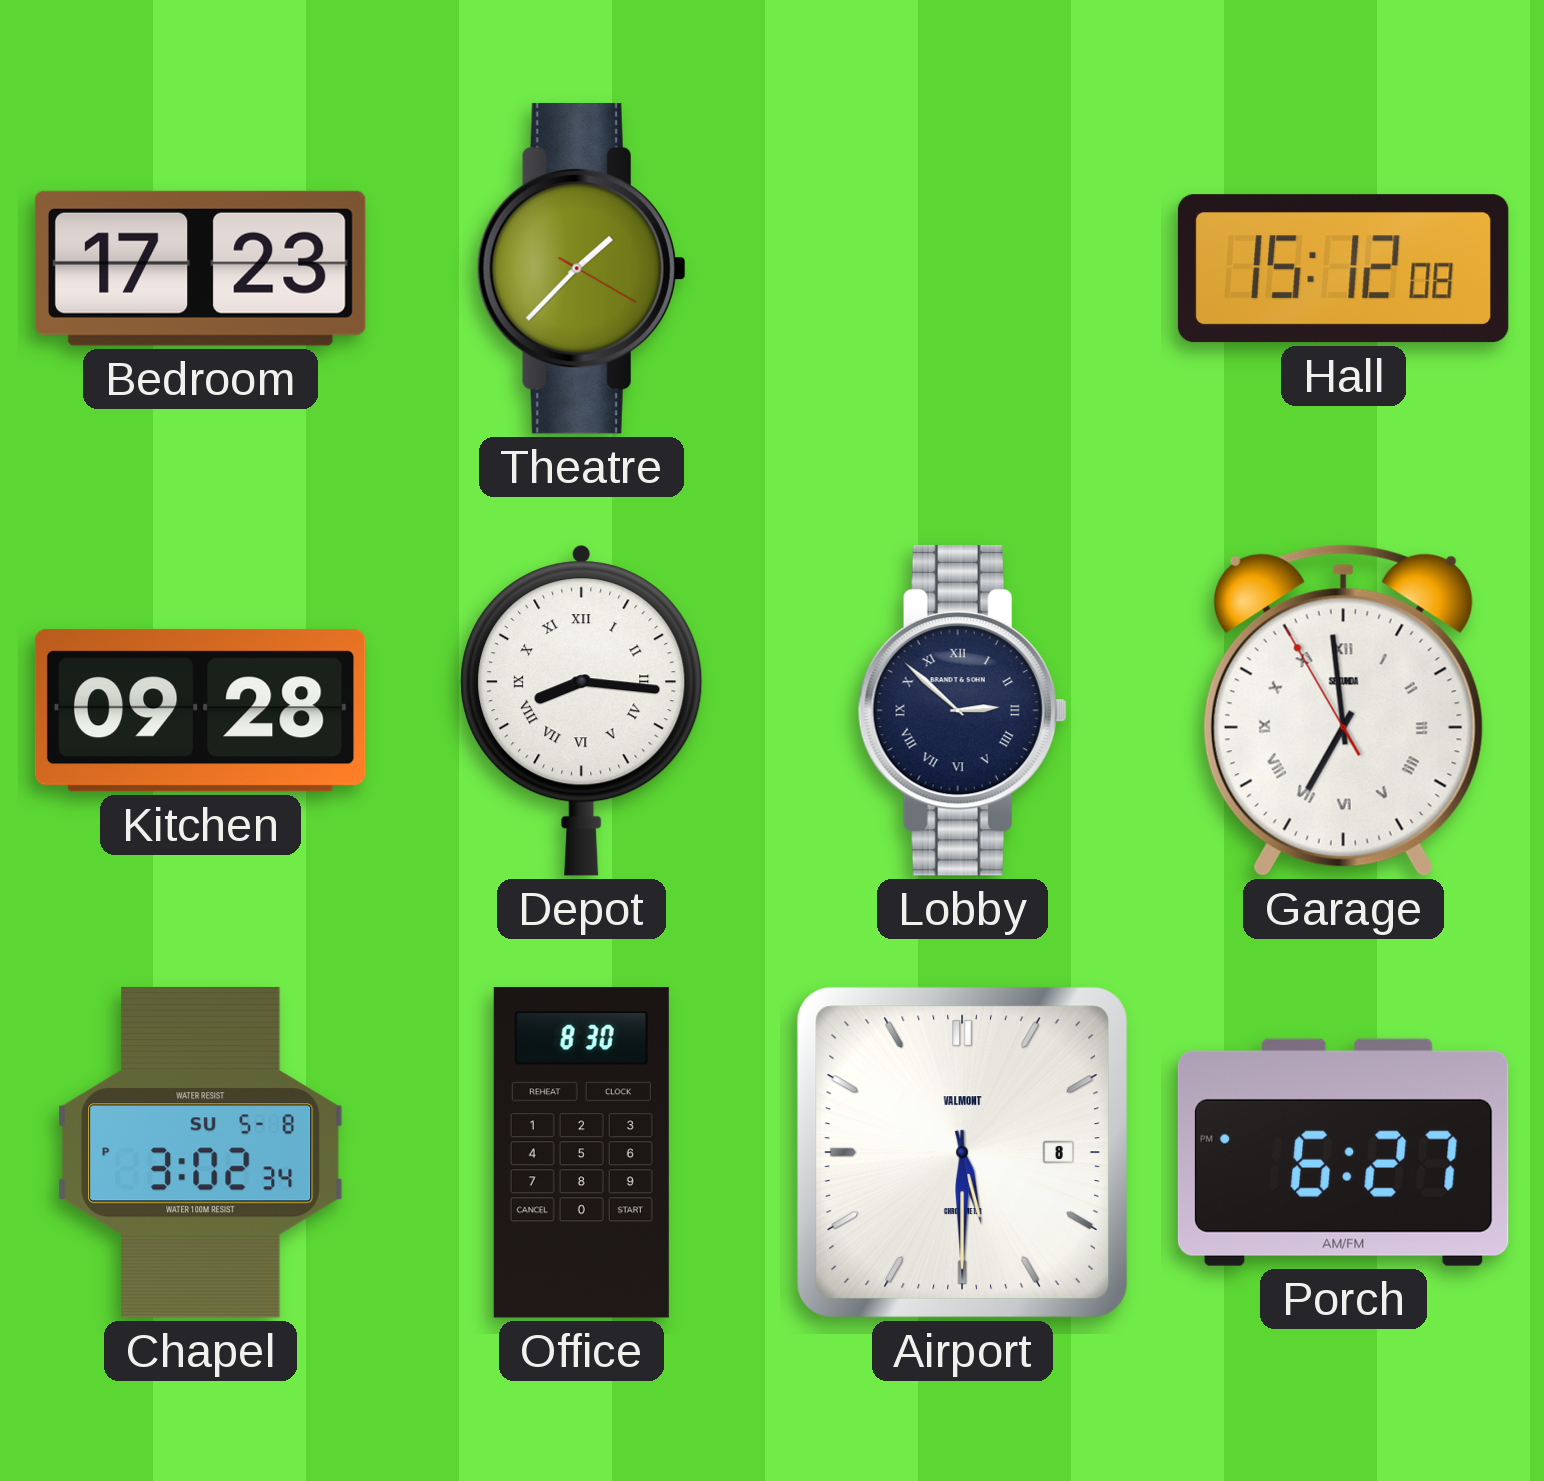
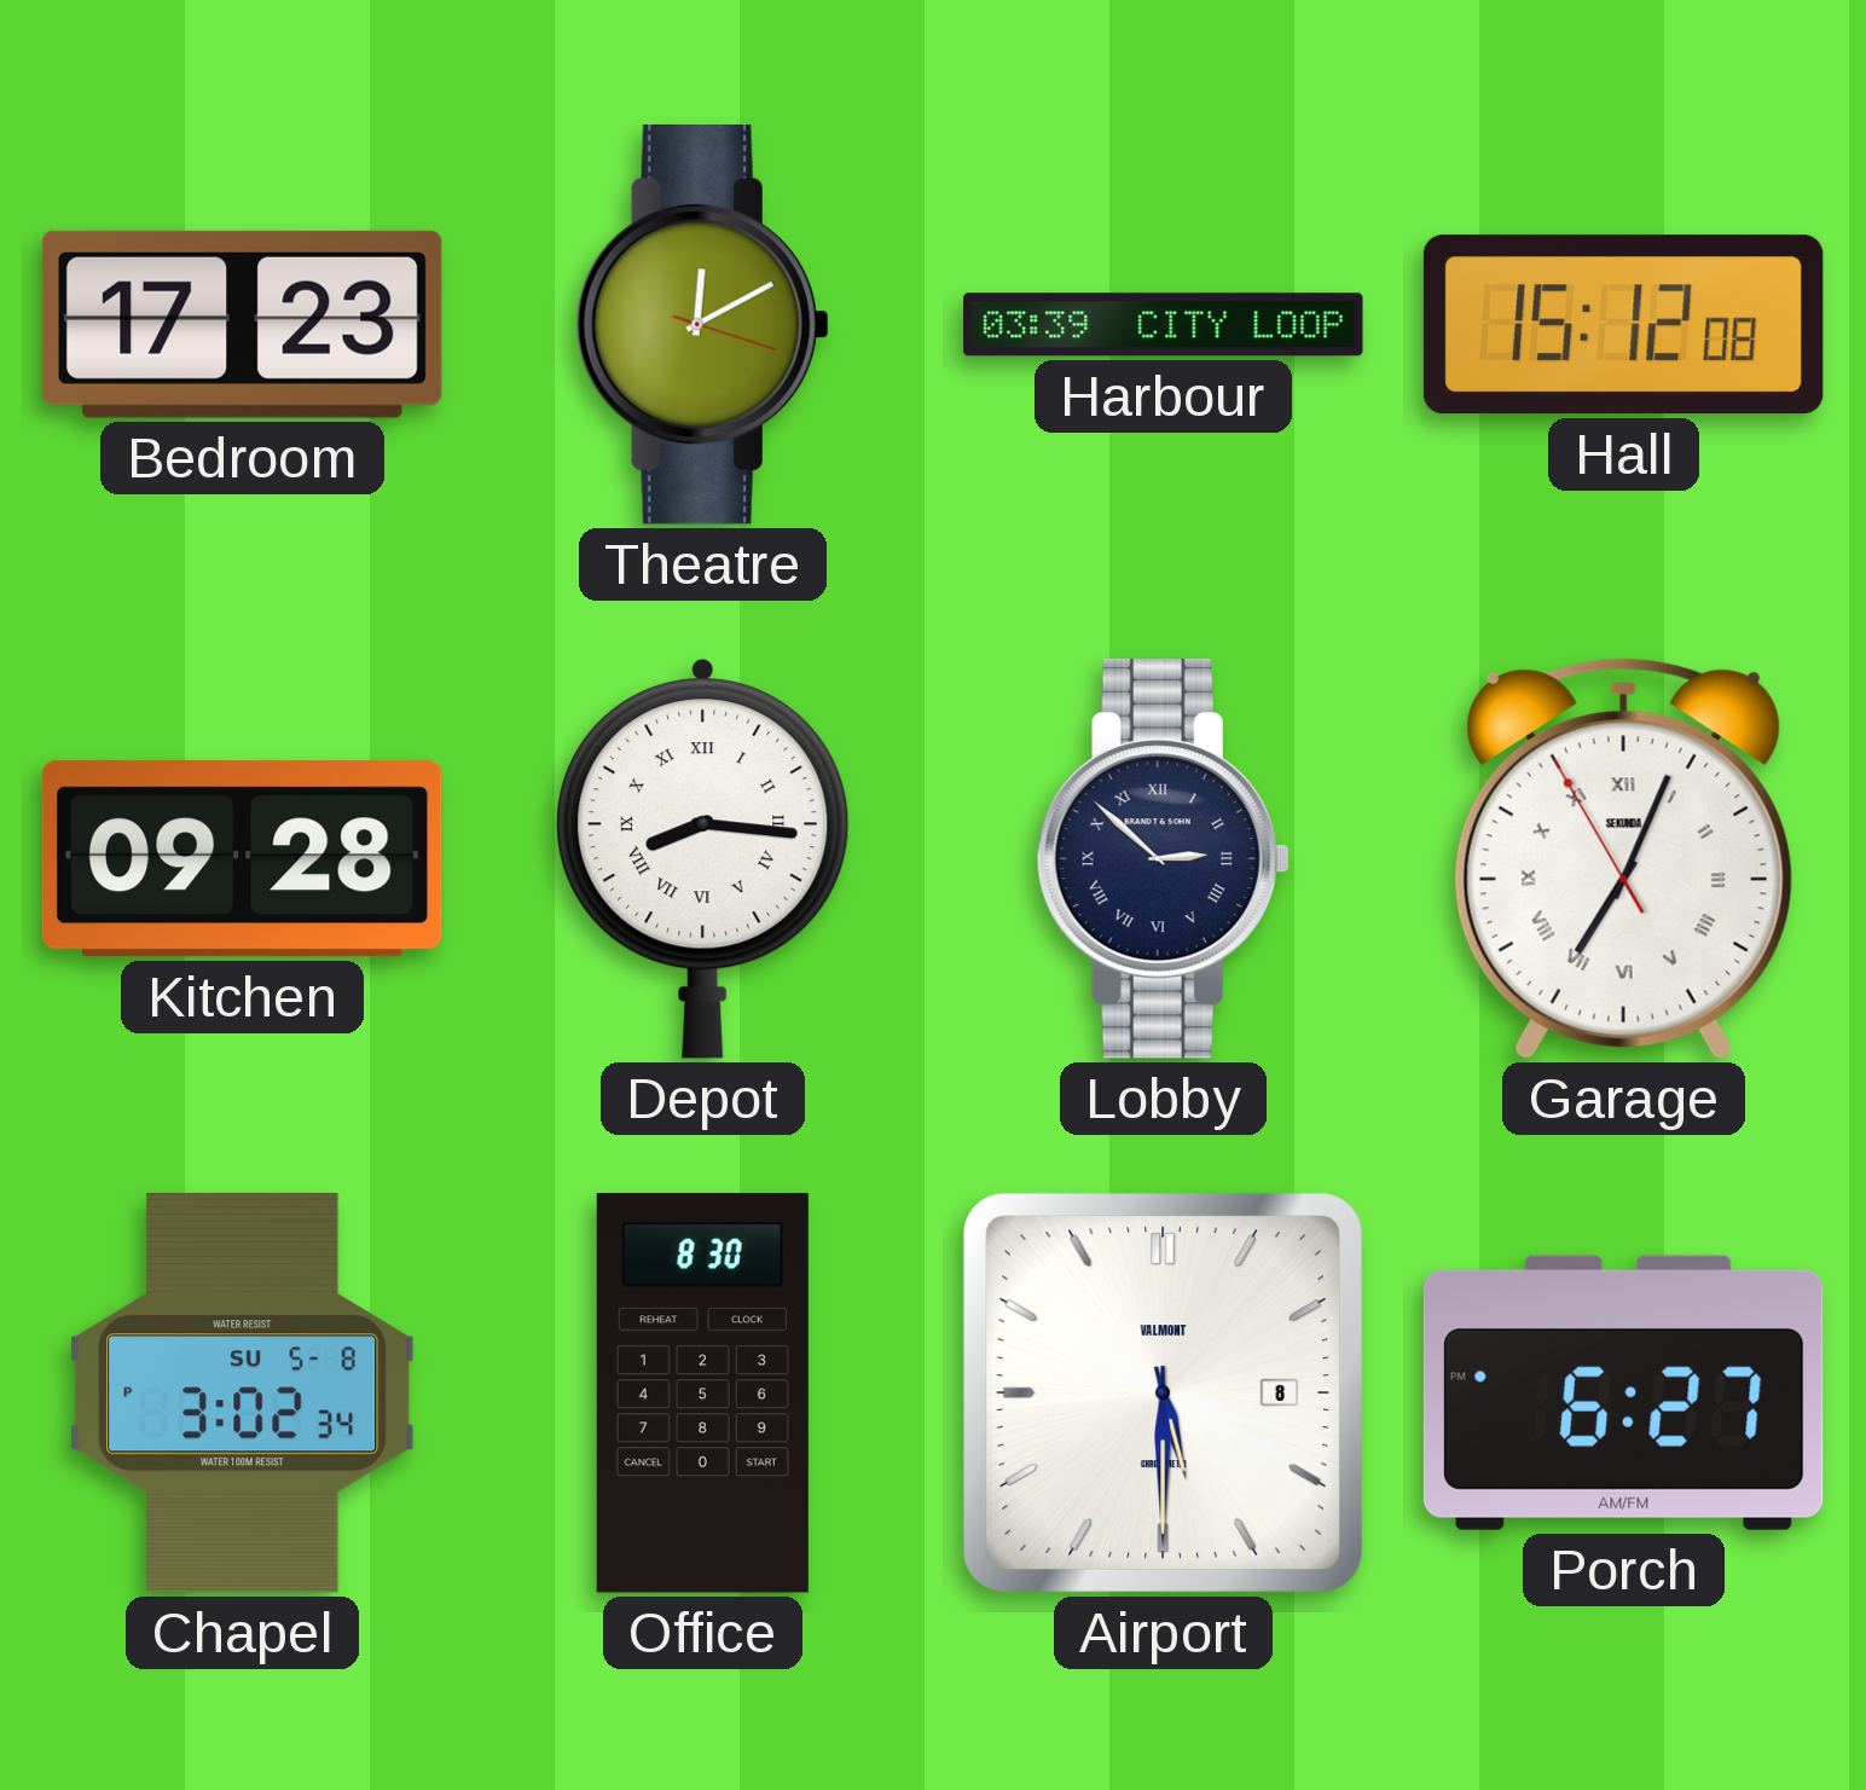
Theatre: 1:37 -> 12:10
Harbour: none -> 03:39
Garage: 6:58 -> 7:03
